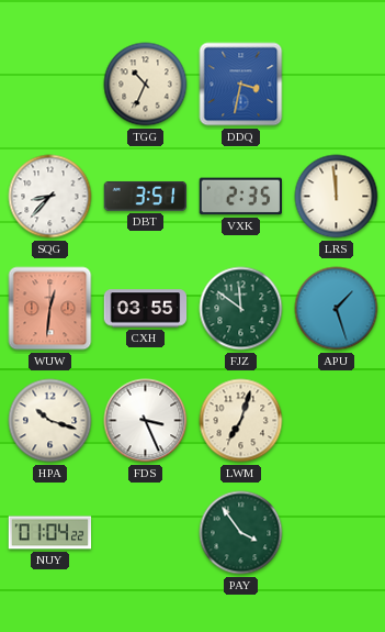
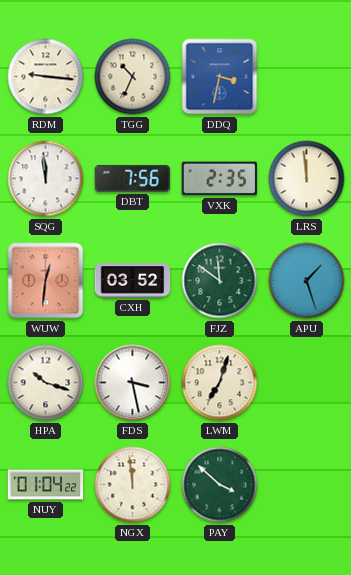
RDM: none -> 9:16
SQG: 8:37 -> 11:59
DBT: 3:51 -> 7:56
CXH: 03:55 -> 03:52
FDS: 3:26 -> 3:28
NGX: none -> 11:59
PAY: 3:54 -> 3:52
